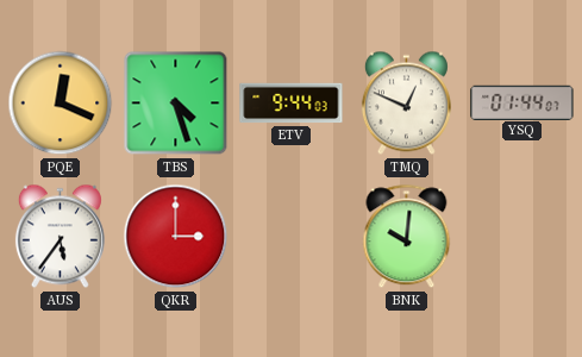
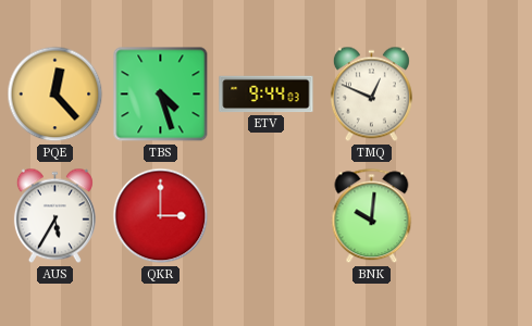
PQE: 12:19 -> 12:23
YSQ: 01:44 -> none
AUS: 5:36 -> 5:35
